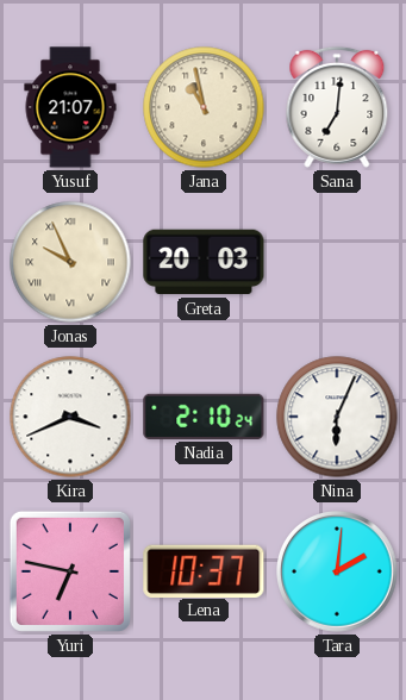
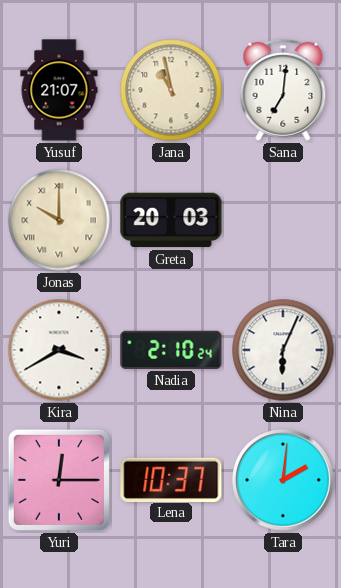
Jonas: 9:56 -> 10:00
Kira: 3:41 -> 3:40
Yuri: 6:47 -> 12:15
